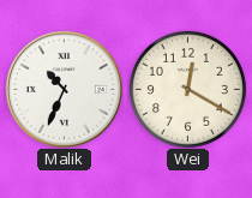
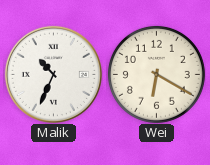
Wei: 12:20 -> 6:20
